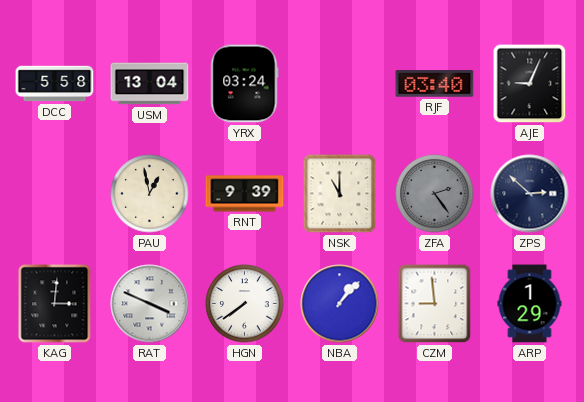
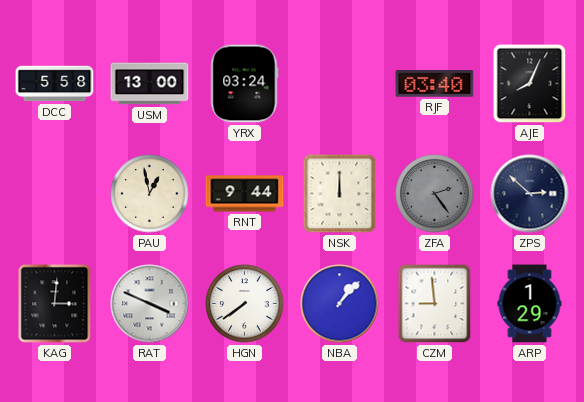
USM: 13:04 -> 13:00
AJE: 9:04 -> 8:04
RNT: 9:39 -> 9:44
NSK: 11:00 -> 12:00
